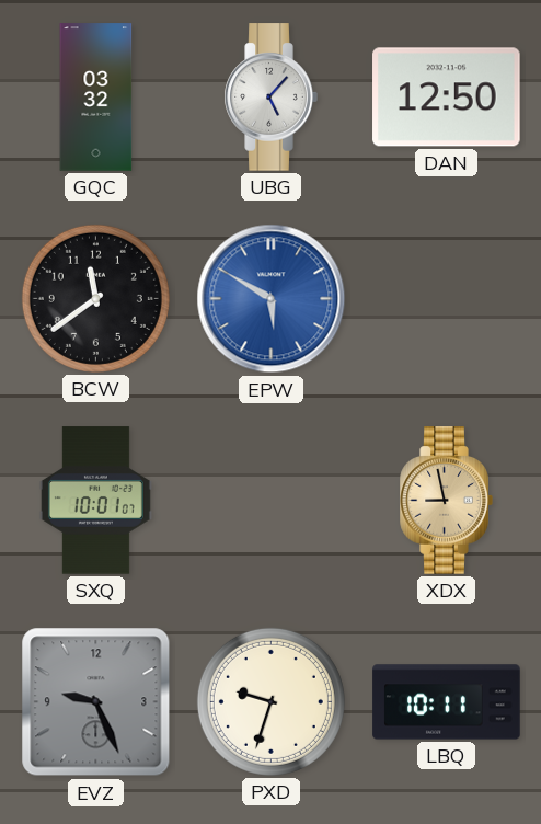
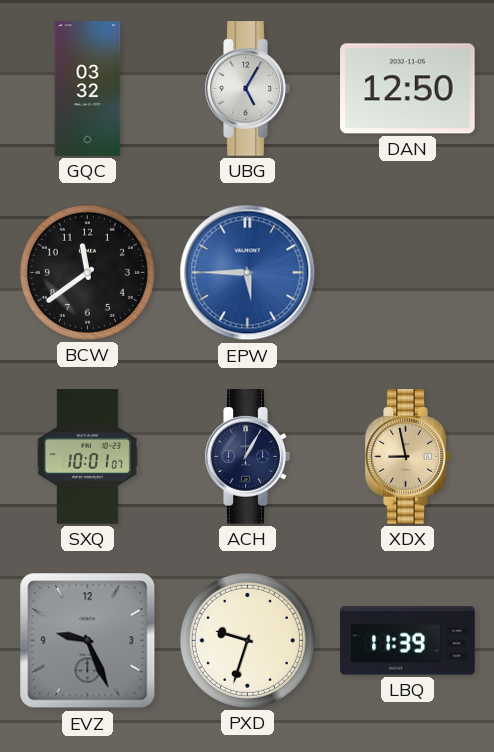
UBG: 5:07 -> 5:05
EPW: 5:50 -> 5:45
ACH: none -> 1:05
LBQ: 10:11 -> 11:39
